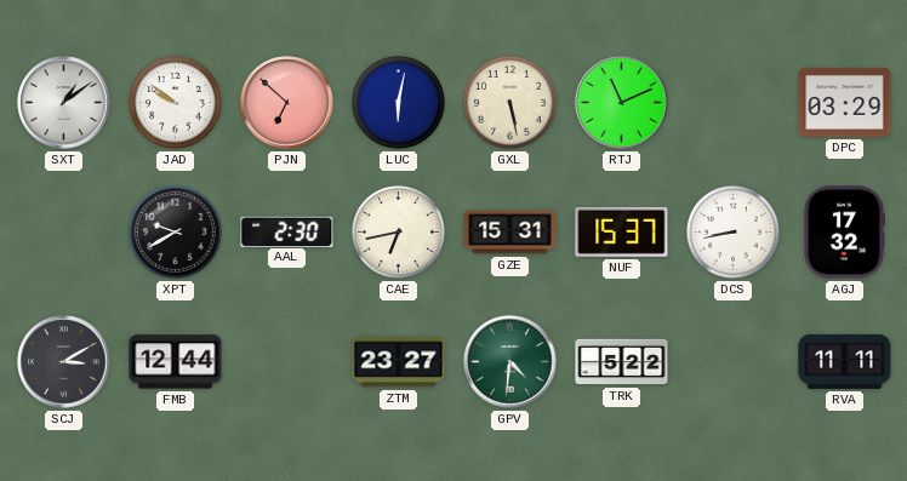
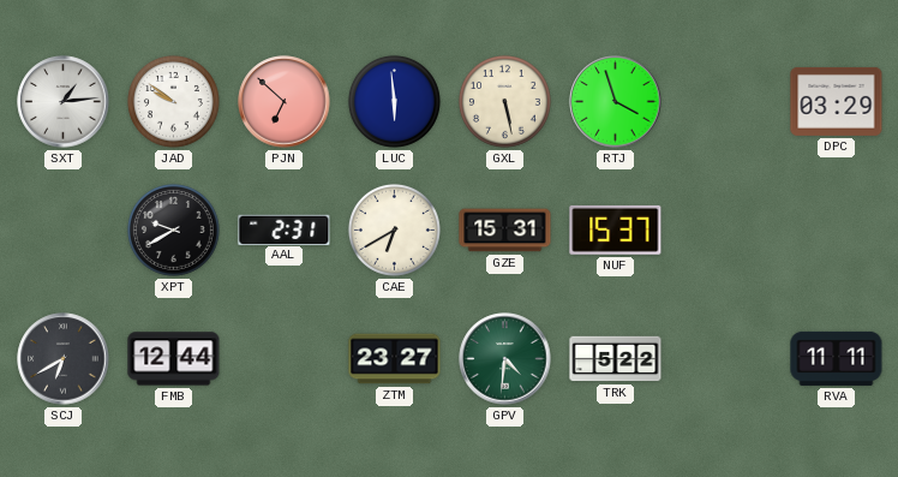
SXT: 1:09 -> 1:14
LUC: 6:02 -> 5:59
RTJ: 11:11 -> 3:57
AAL: 2:30 -> 2:31
CAE: 6:43 -> 6:40
DCS: 8:43 -> none
AGJ: 17:32 -> none
SCJ: 3:10 -> 6:40
